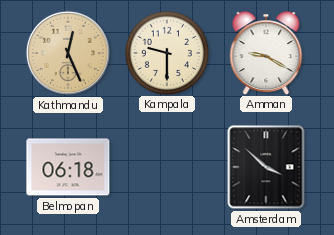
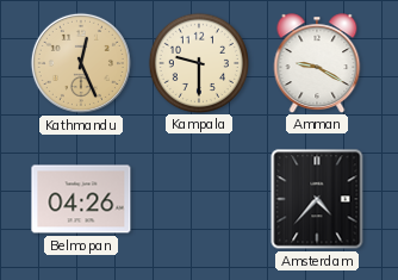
Belmopan: 06:18 -> 04:26
Amsterdam: 3:52 -> 4:37
